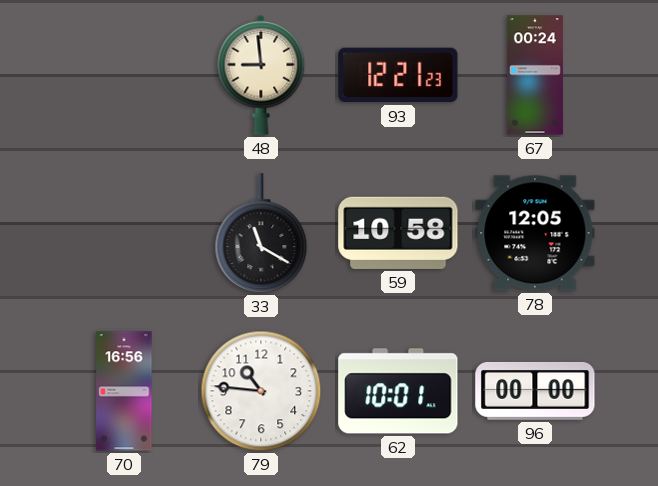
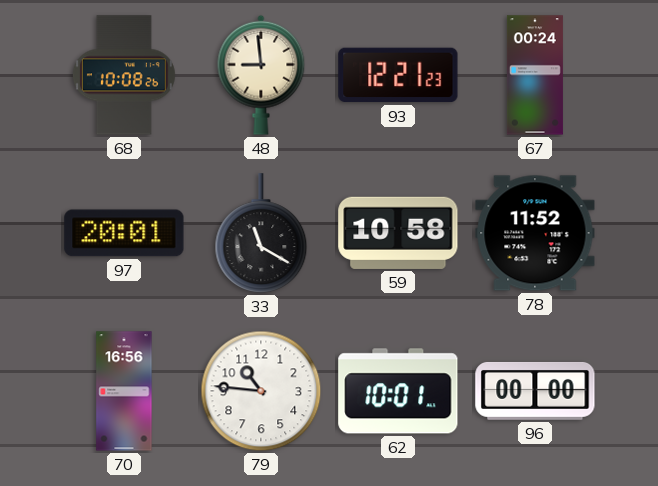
68: none -> 10:08
97: none -> 20:01
78: 12:05 -> 11:52
